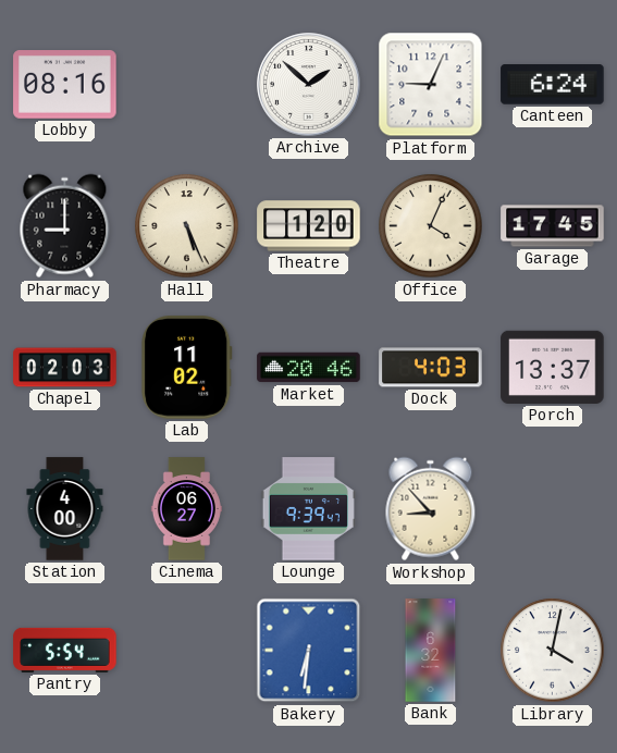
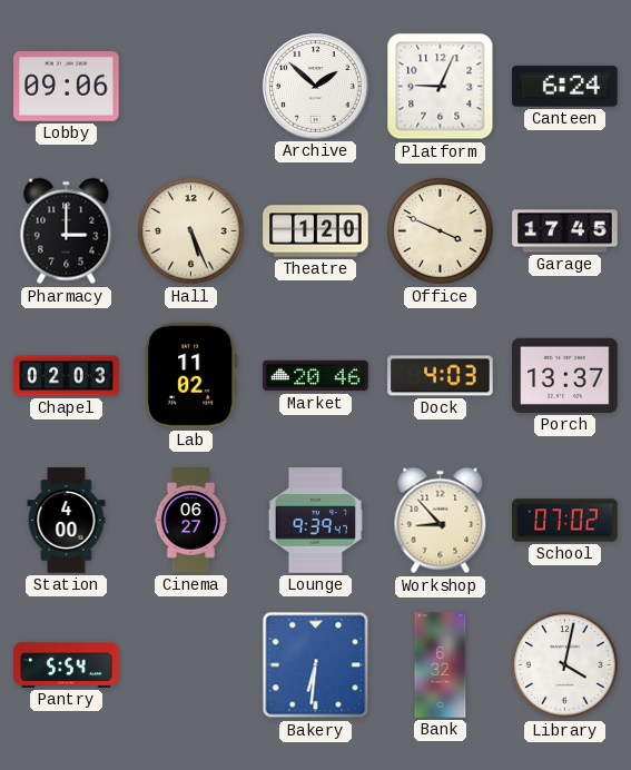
Lobby: 08:16 -> 09:06
Pharmacy: 9:00 -> 3:00
Office: 4:04 -> 3:49
School: none -> 07:02
